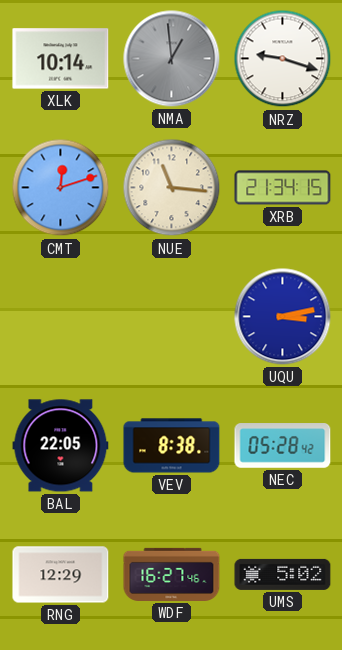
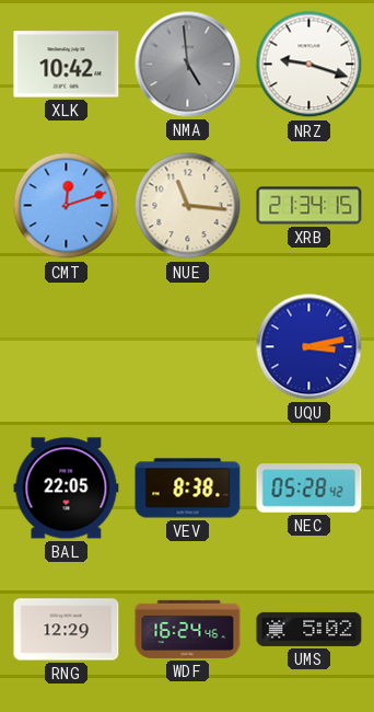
XLK: 10:14 -> 10:42
NMA: 12:59 -> 4:59
WDF: 16:27 -> 16:24
